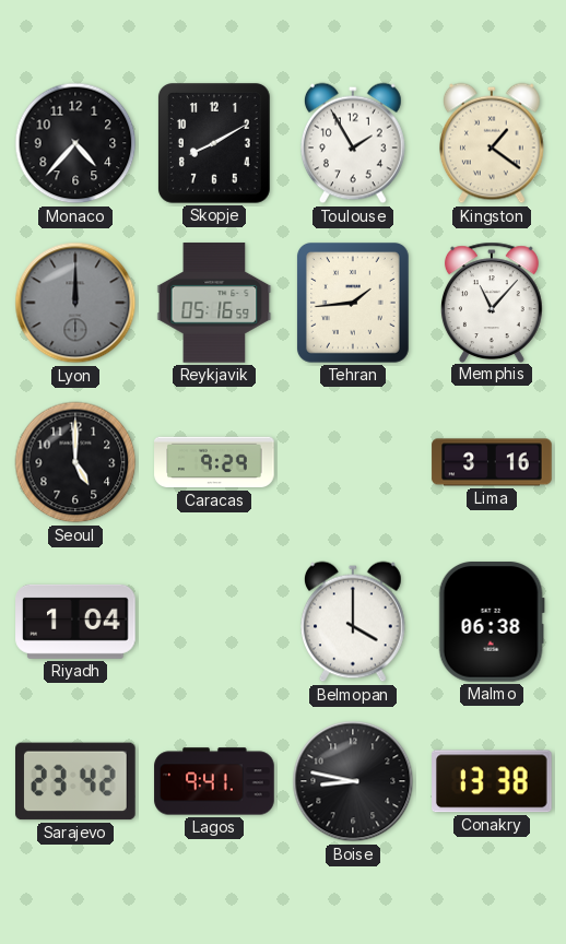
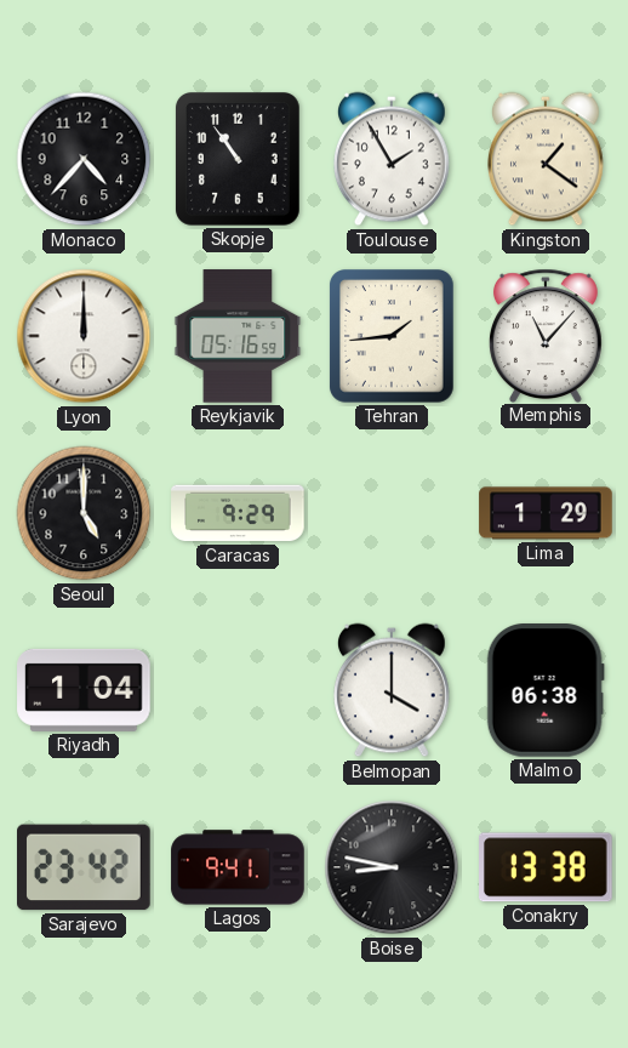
Skopje: 8:10 -> 10:54
Lyon dial: grey -> white
Lima: 3:16 -> 1:29
